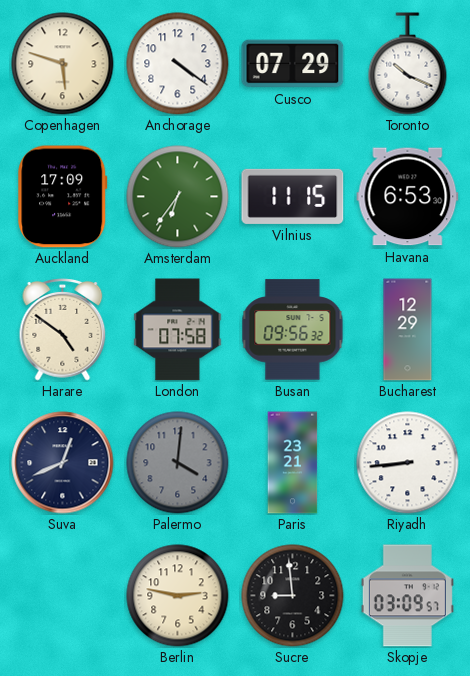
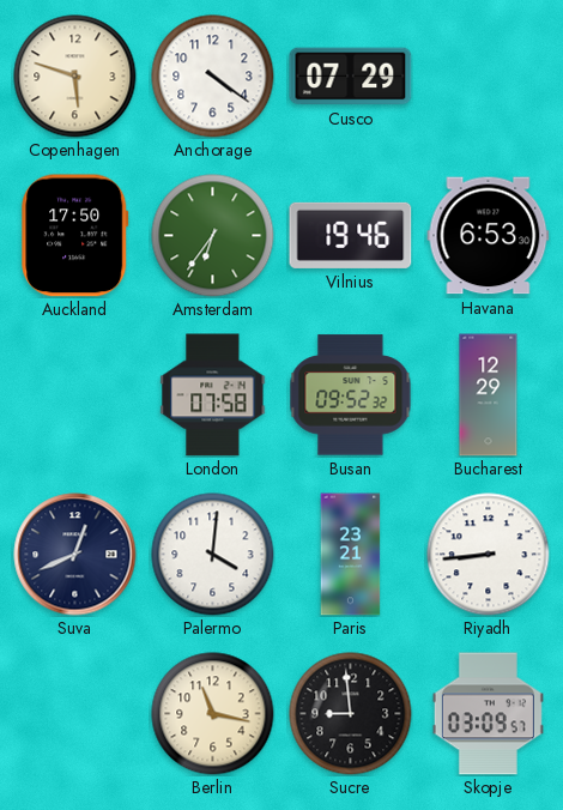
Toronto: 10:19 -> none
Auckland: 17:09 -> 17:50
Vilnius: 11:15 -> 19:46
Harare: 4:51 -> none
Busan: 09:56 -> 09:52
Palermo dial: grey -> white
Berlin: 2:47 -> 11:17
